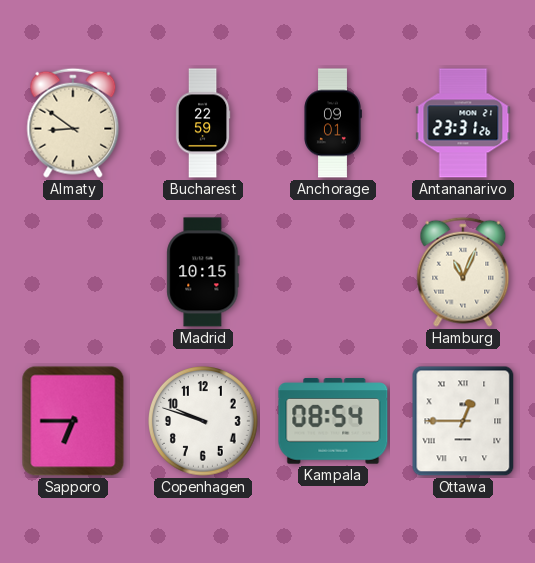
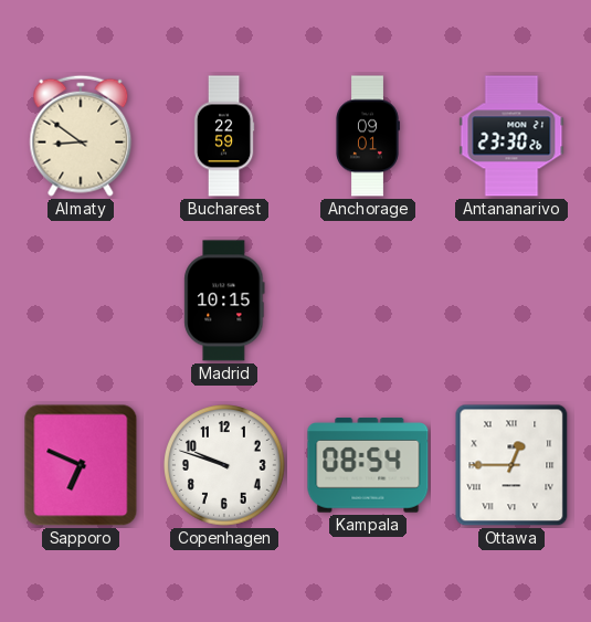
Antananarivo: 23:31 -> 23:30
Hamburg: 11:04 -> none
Sapporo: 6:45 -> 6:49
